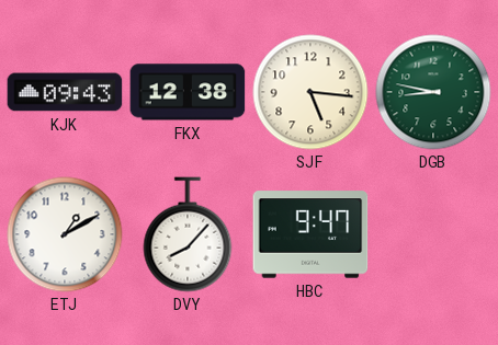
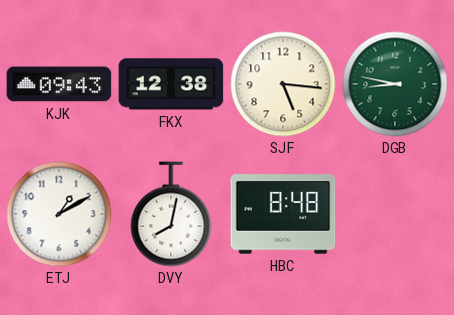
DVY: 8:07 -> 8:02
HBC: 9:47 -> 8:48
